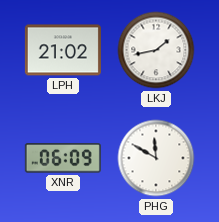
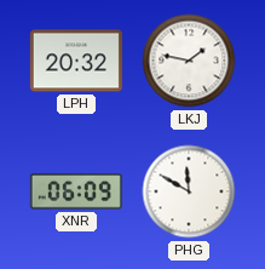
LPH: 21:02 -> 20:32
LKJ: 1:43 -> 1:47
